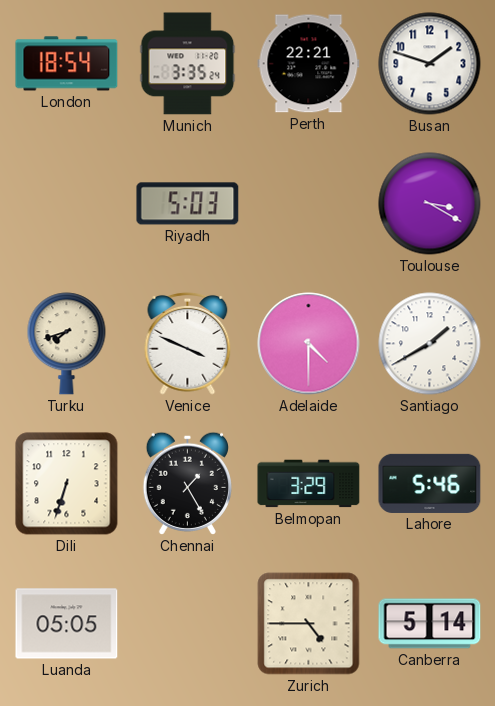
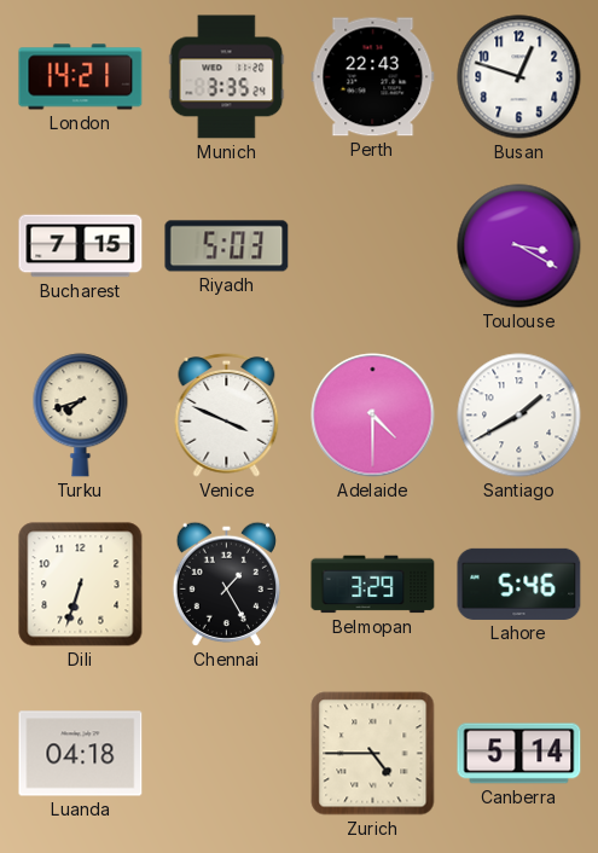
London: 18:54 -> 14:21
Perth: 22:21 -> 22:43
Busan: 1:48 -> 12:48
Bucharest: none -> 7:15
Luanda: 05:05 -> 04:18
